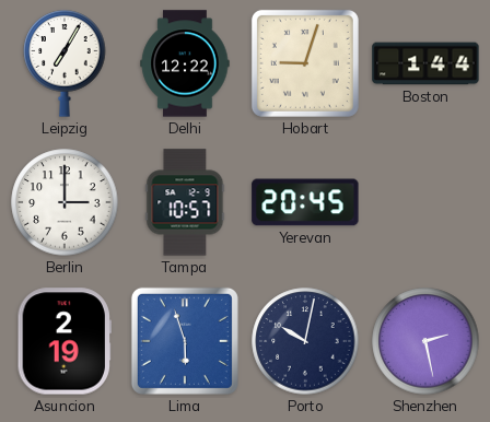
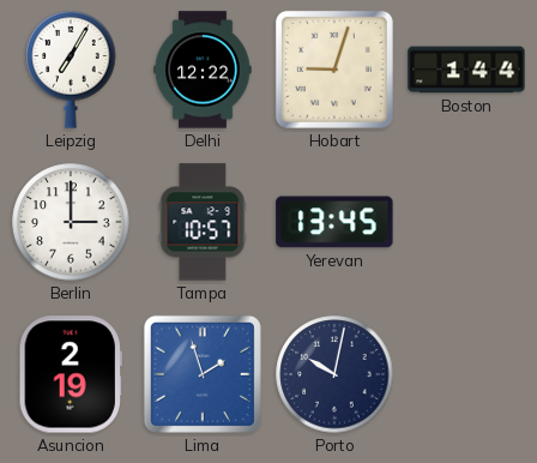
Yerevan: 20:45 -> 13:45
Lima: 5:57 -> 1:57
Shenzhen: 2:28 -> none
